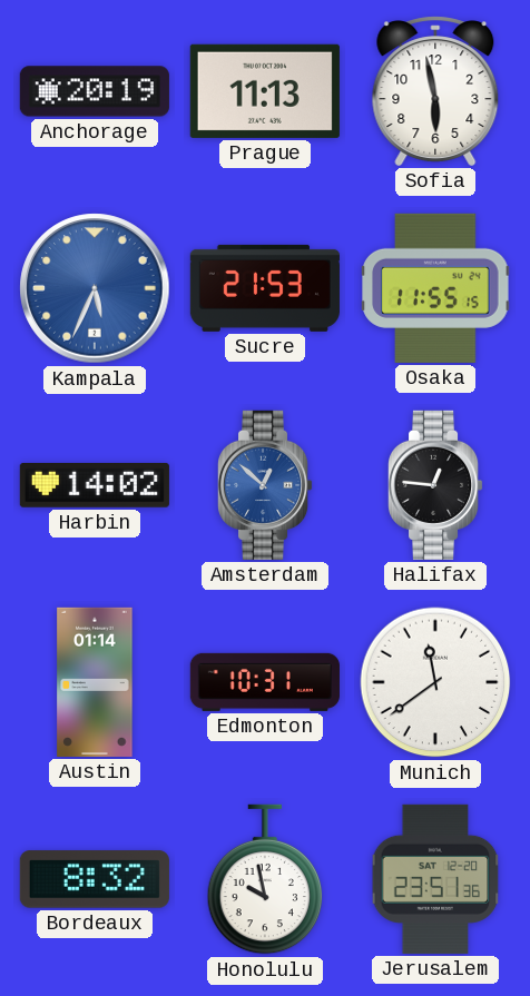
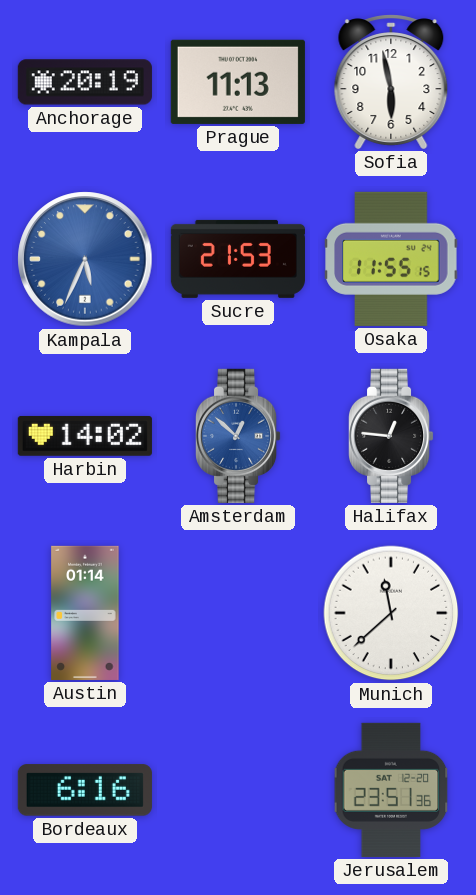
Edmonton: 10:31 -> none
Munich: 11:39 -> 11:38
Bordeaux: 8:32 -> 6:16
Honolulu: 9:58 -> none
